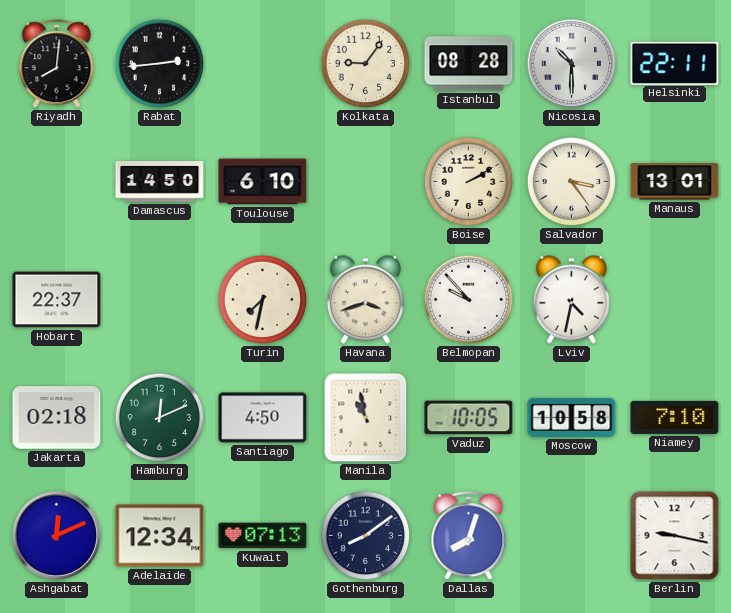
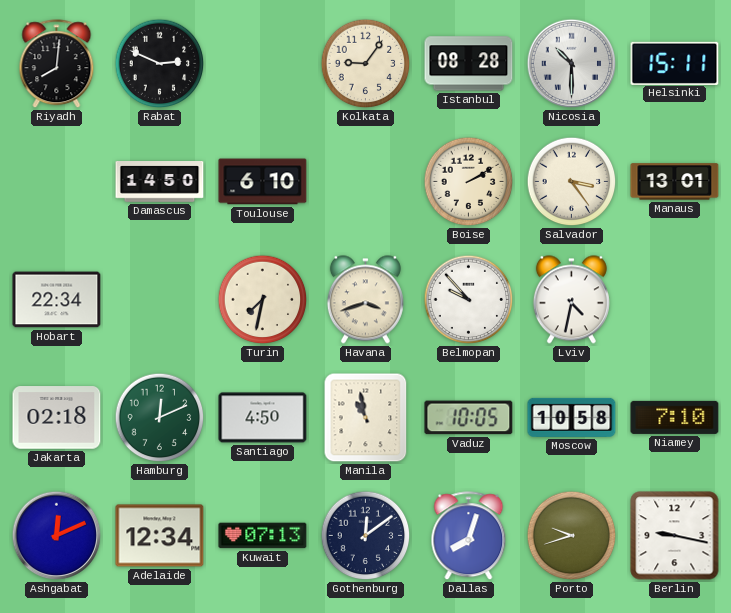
Rabat: 2:44 -> 2:49
Helsinki: 22:11 -> 15:11
Hobart: 22:37 -> 22:34
Gothenburg: 8:09 -> 12:09
Porto: none -> 9:42
